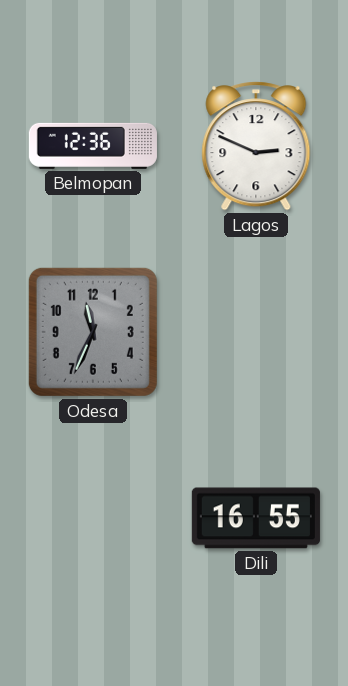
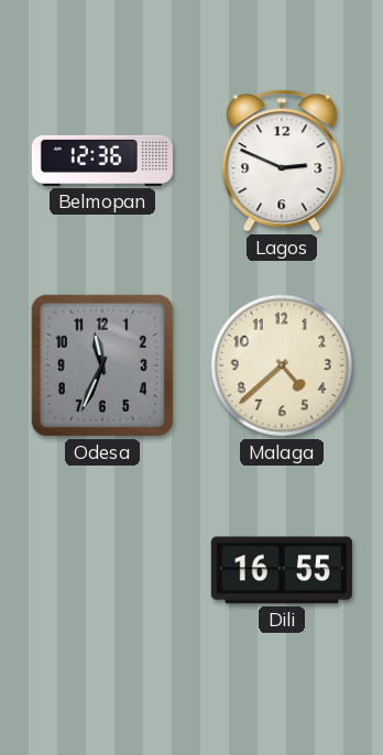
Malaga: none -> 4:38
